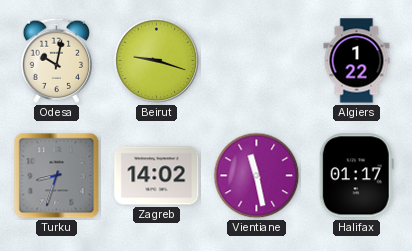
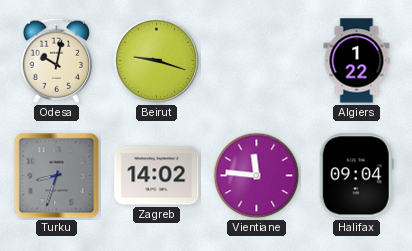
Vientiane: 11:28 -> 11:46
Halifax: 01:17 -> 09:04
